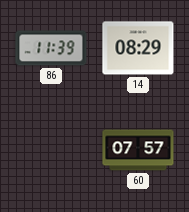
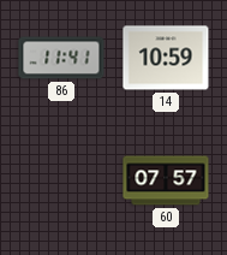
86: 11:39 -> 11:41
14: 08:29 -> 10:59
